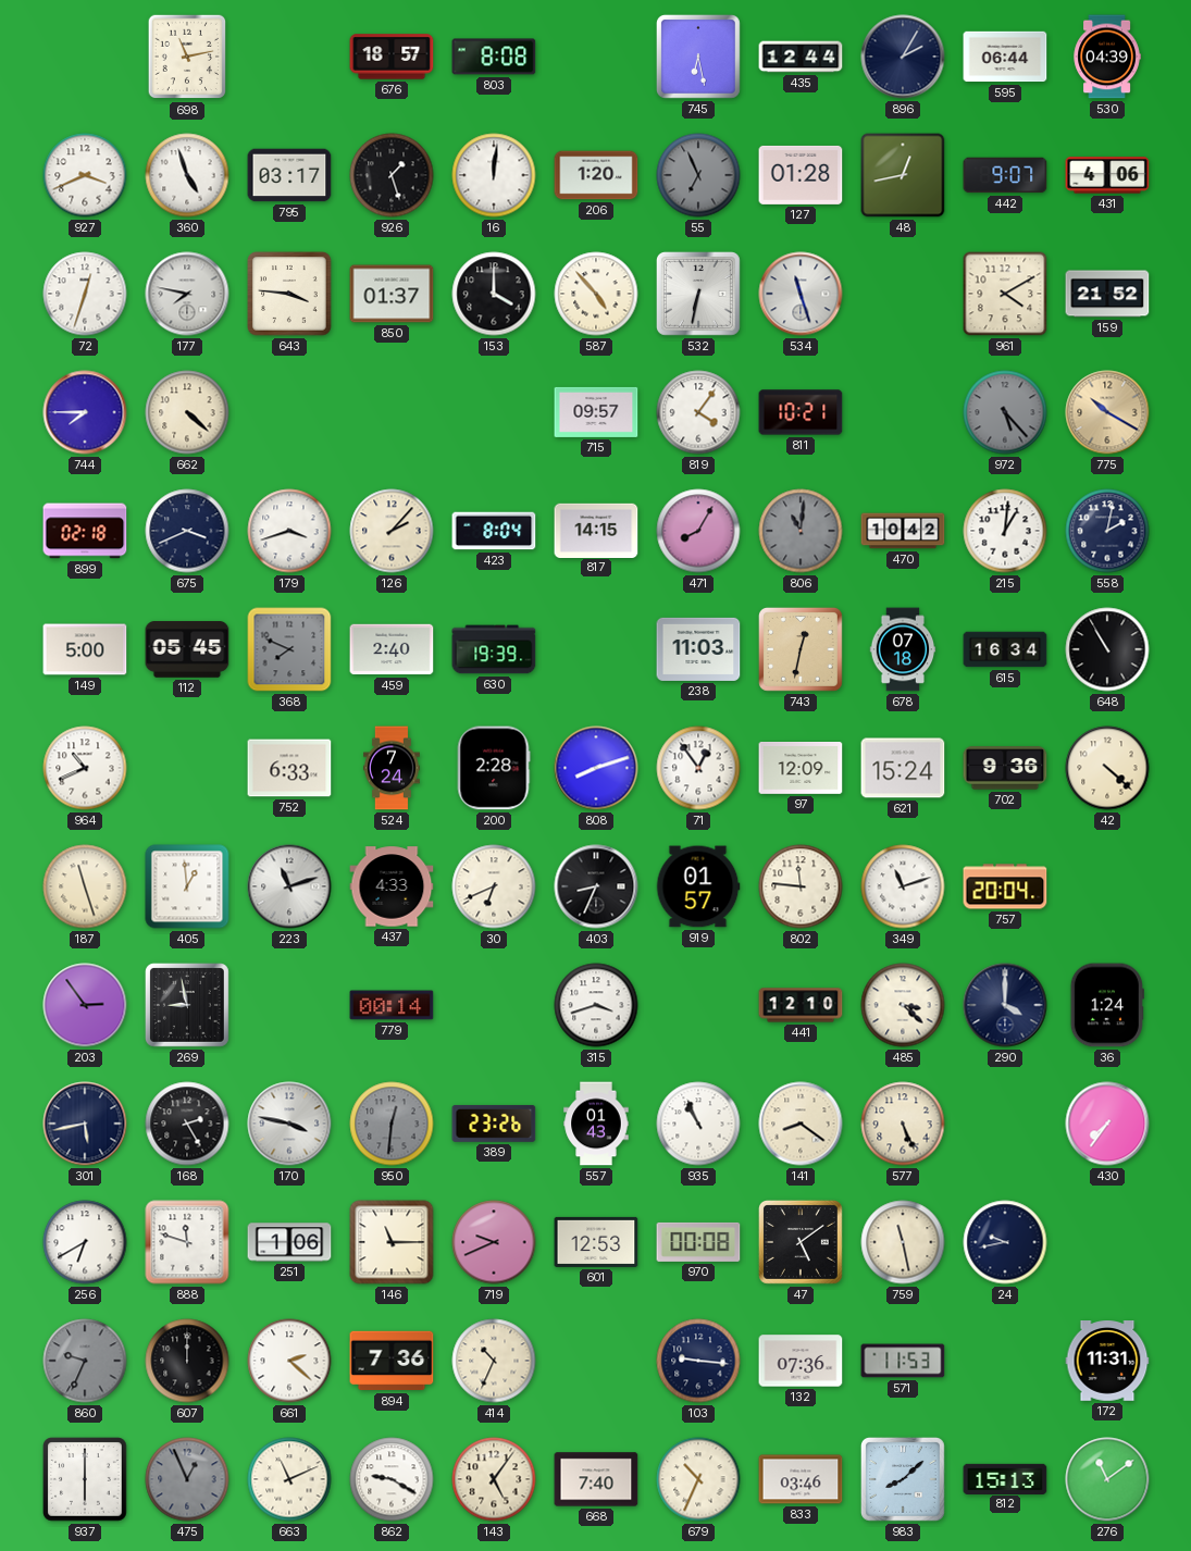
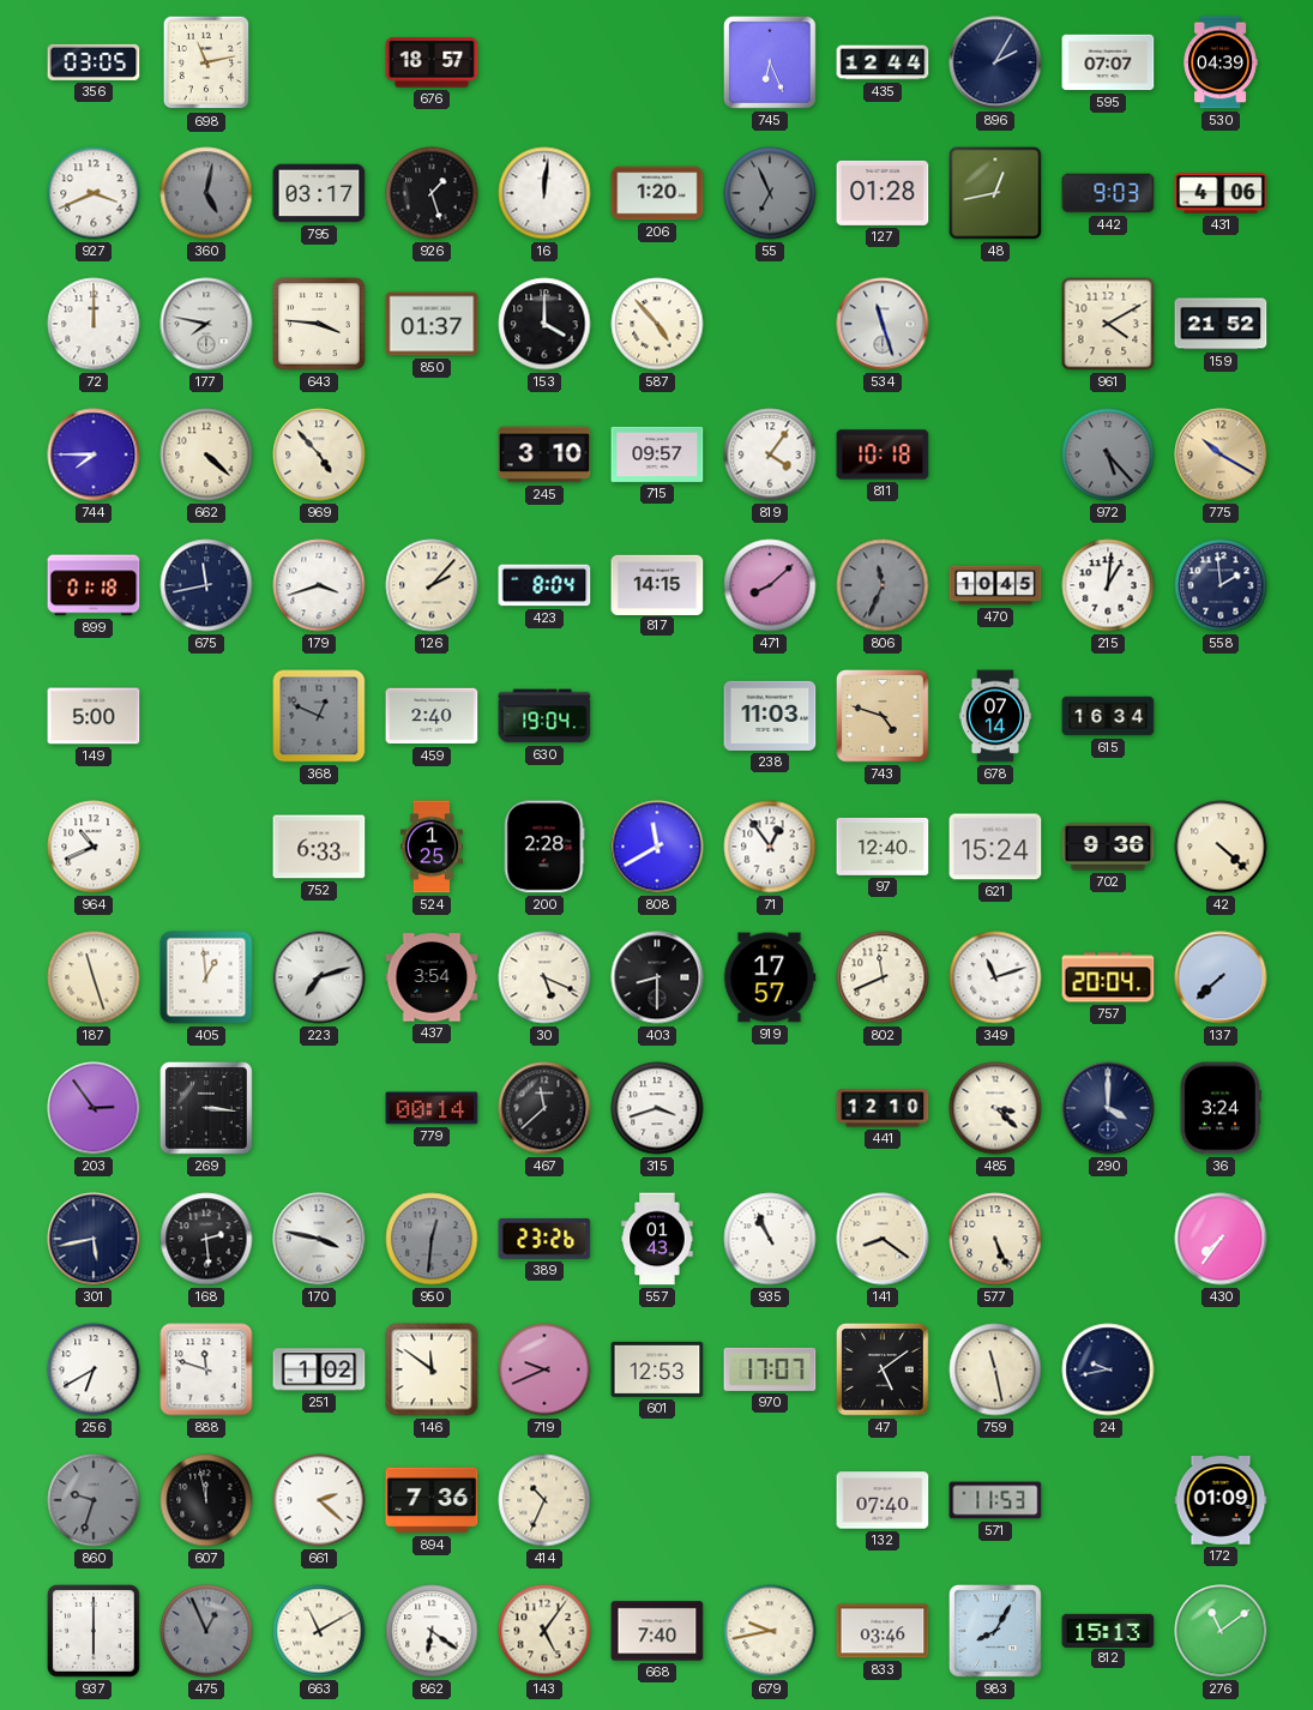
356: none -> 03:05
803: 8:08 -> none
745: 6:28 -> 6:26
595: 06:44 -> 07:07
360: 4:57 -> 5:02
360 dial: white -> grey
442: 9:07 -> 9:03
72: 12:33 -> 12:00
532: 6:32 -> none
969: none -> 4:53
245: none -> 3:10
811: 10:21 -> 10:18
899: 02:18 -> 01:18
675: 3:41 -> 11:43
471: 8:05 -> 8:08
806: 11:01 -> 11:34
470: 10:42 -> 10:45
558: 2:02 -> 1:59
112: 05:45 -> none
368: 7:49 -> 12:49
630: 19:39 -> 19:04
743: 12:32 -> 4:48
678: 07:18 -> 07:14
648: 10:55 -> none
524: 7:24 -> 1:25
808: 8:12 -> 11:40
97: 12:09 -> 12:40
223: 11:12 -> 7:12
437: 4:33 -> 3:54
30: 6:41 -> 5:19
403: 8:34 -> 8:30
919: 01:57 -> 17:57
802: 11:46 -> 11:41
137: none -> 7:38
269: 8:58 -> 3:16
467: none -> 11:38
36: 1:24 -> 3:24
168: 2:25 -> 2:29
251: 1:06 -> 1:02
146: 11:15 -> 11:51
970: 00:08 -> 17:07
860: 9:34 -> 9:33
607: 12:00 -> 11:58
103: 9:16 -> none
132: 07:36 -> 07:40
172: 11:31 -> 01:09
663: 11:11 -> 11:10
862: 9:20 -> 6:21
679: 10:34 -> 9:43
983: 8:08 -> 8:05
